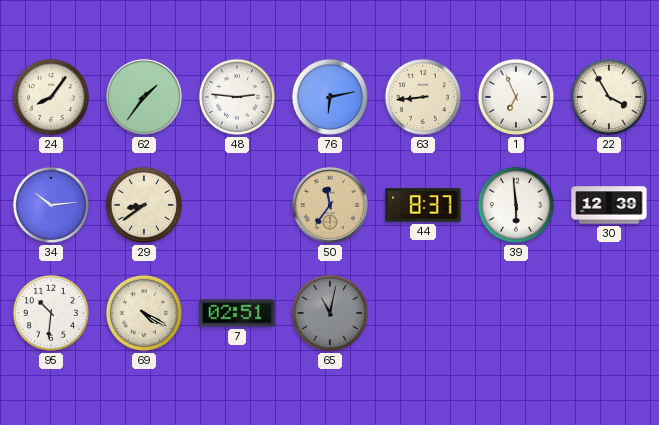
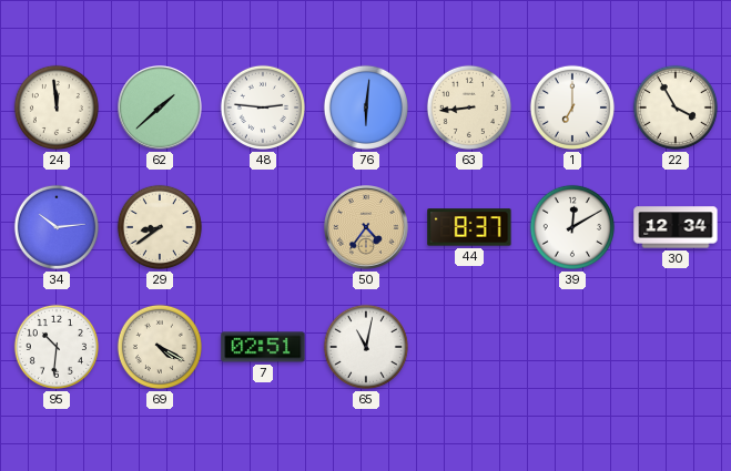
24: 8:06 -> 11:59
62: 1:36 -> 1:38
76: 6:13 -> 6:01
1: 6:56 -> 7:00
50: 11:36 -> 4:36
39: 5:59 -> 12:10
30: 12:39 -> 12:34
65 dial: grey -> white
